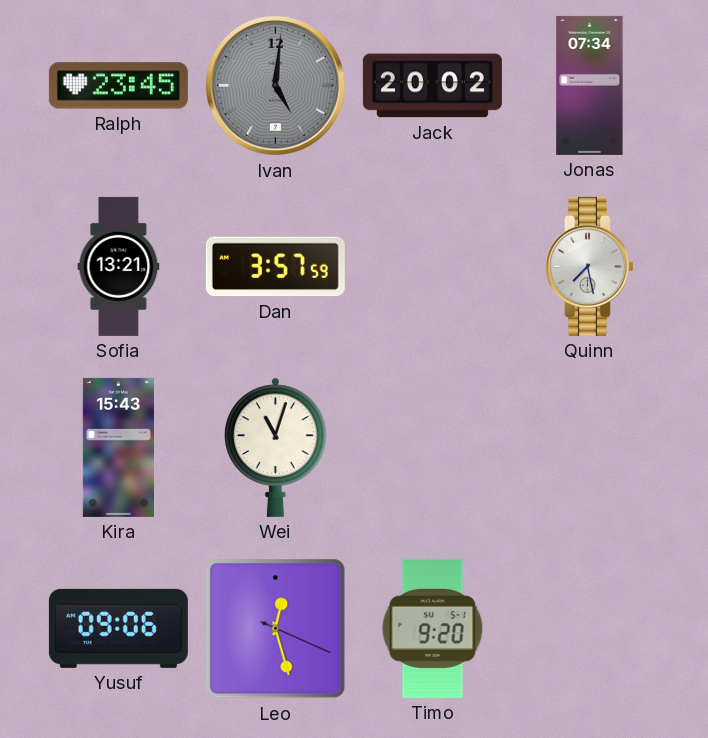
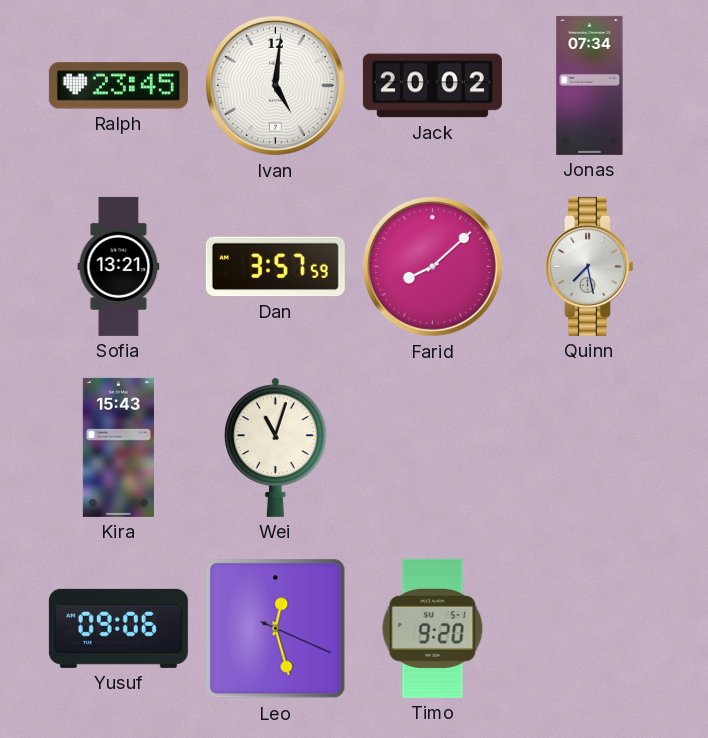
Ivan dial: grey -> white
Farid: none -> 8:08
